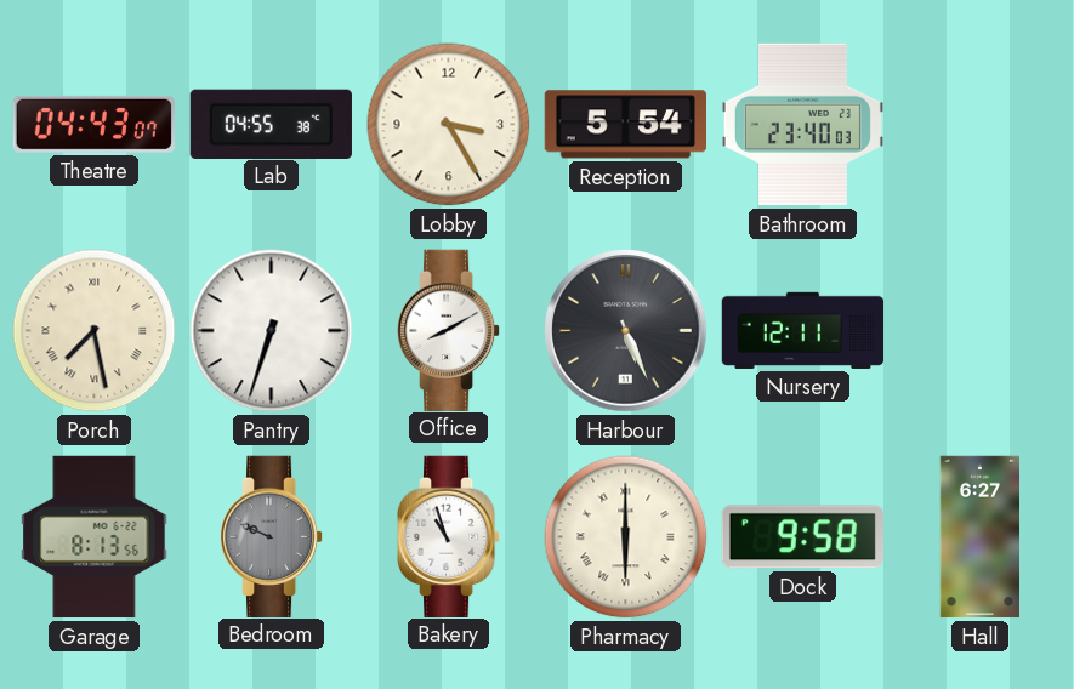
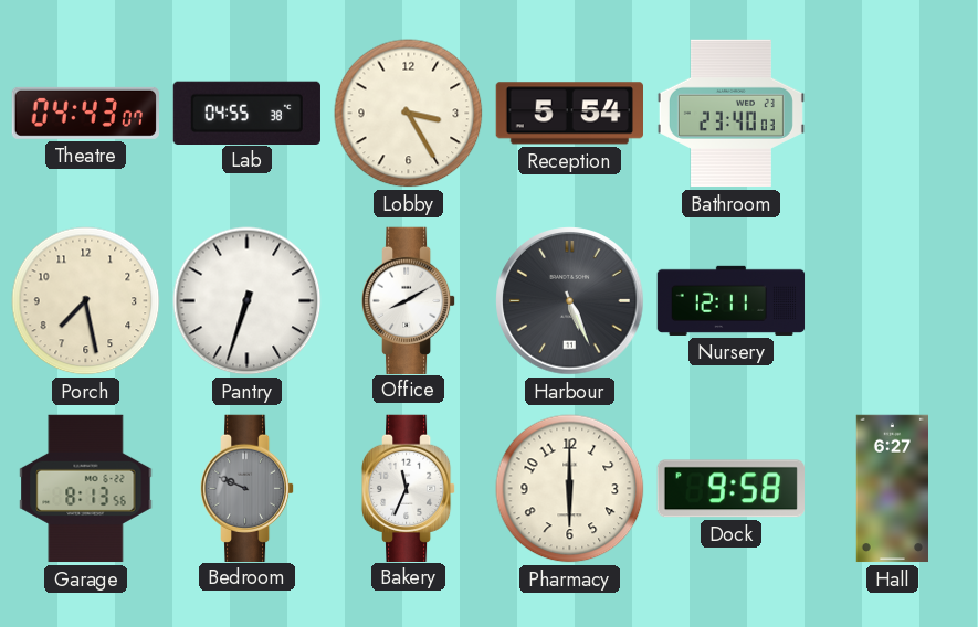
Porch numerals: Roman -> Arabic
Bakery: 10:57 -> 11:34
Pharmacy numerals: Roman -> Arabic
